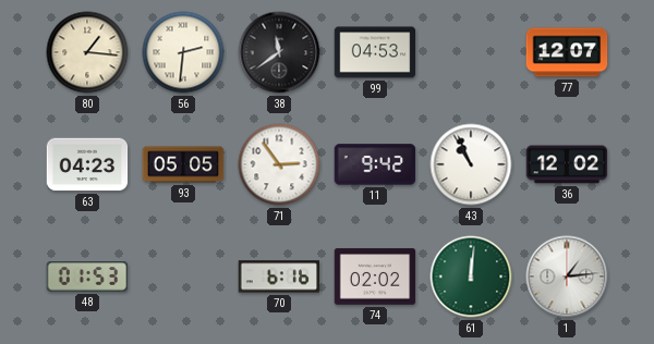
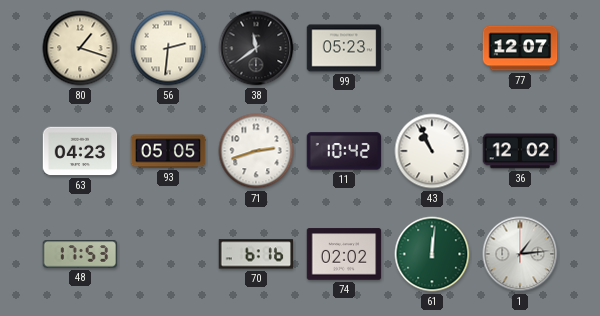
80: 1:16 -> 1:18
99: 04:53 -> 05:23
71: 2:54 -> 2:42
11: 9:42 -> 10:42
48: 01:53 -> 17:53
